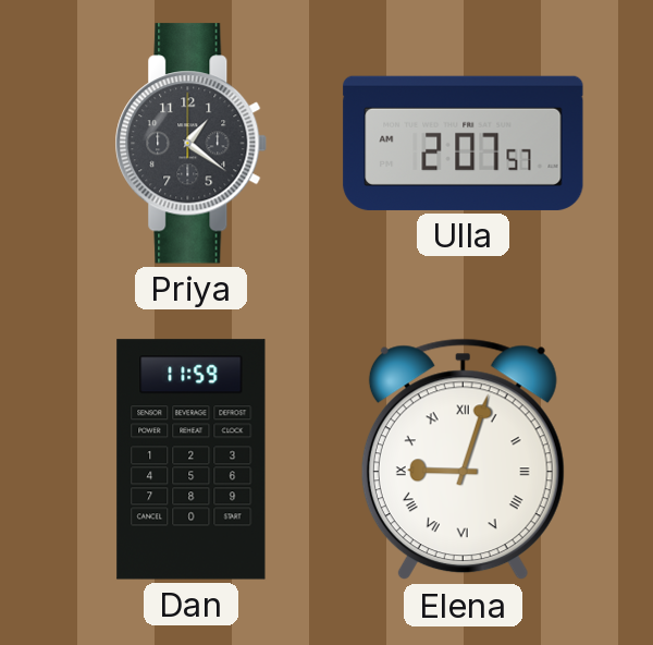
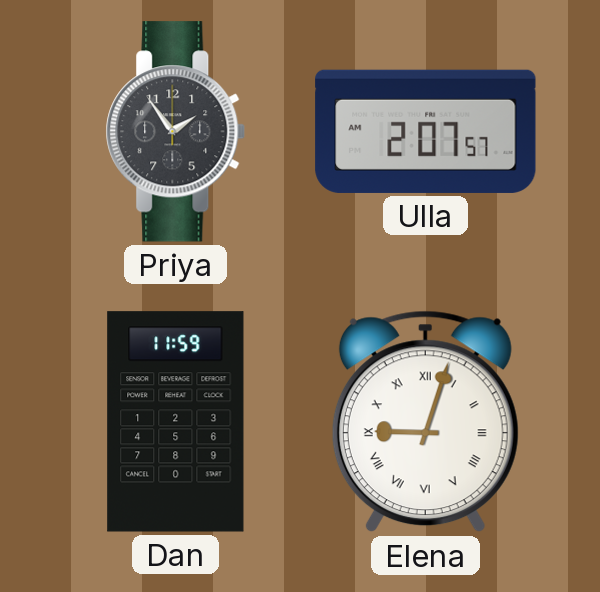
Priya: 1:21 -> 1:54
